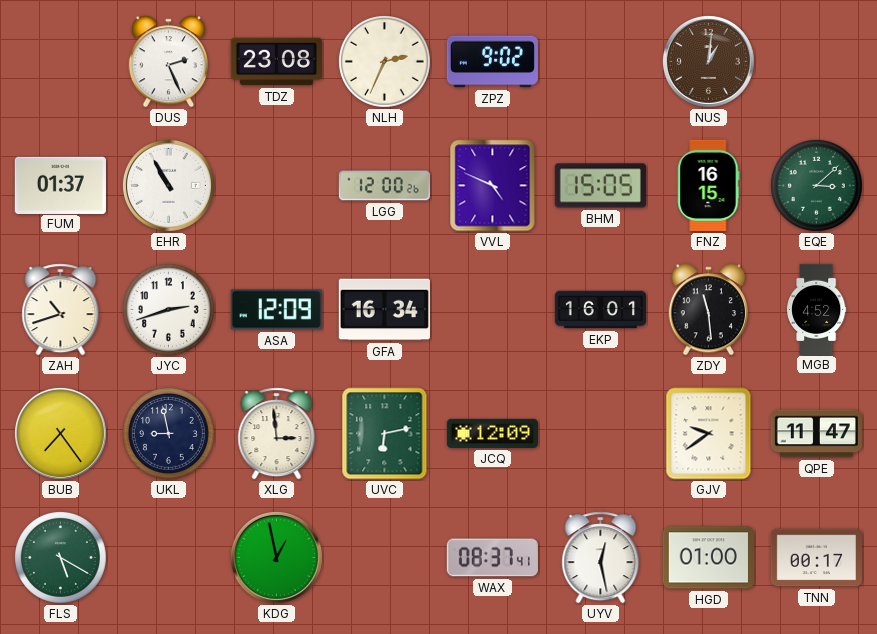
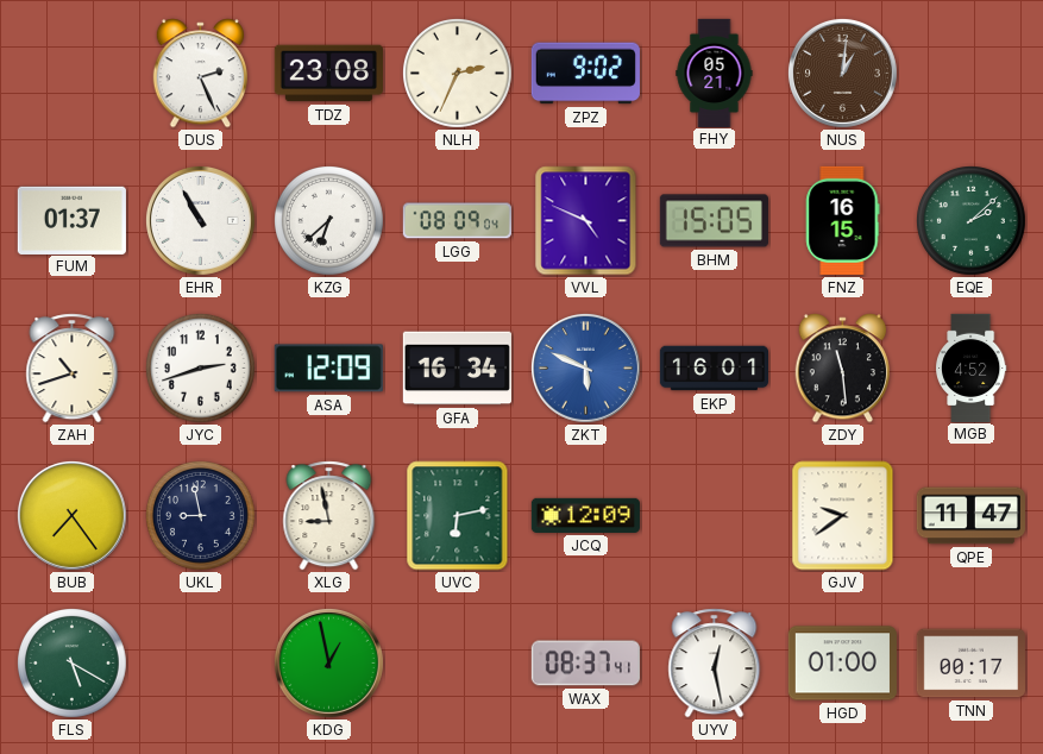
FHY: none -> 05:21
KZG: none -> 6:38
LGG: 12:00 -> 08:09
EQE: 3:08 -> 2:08
ZKT: none -> 5:49
XLG: 2:59 -> 8:58
